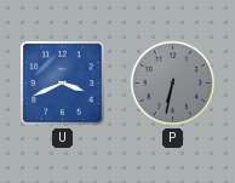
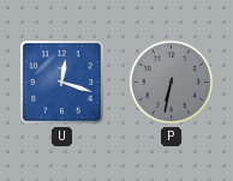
U: 3:41 -> 12:18
